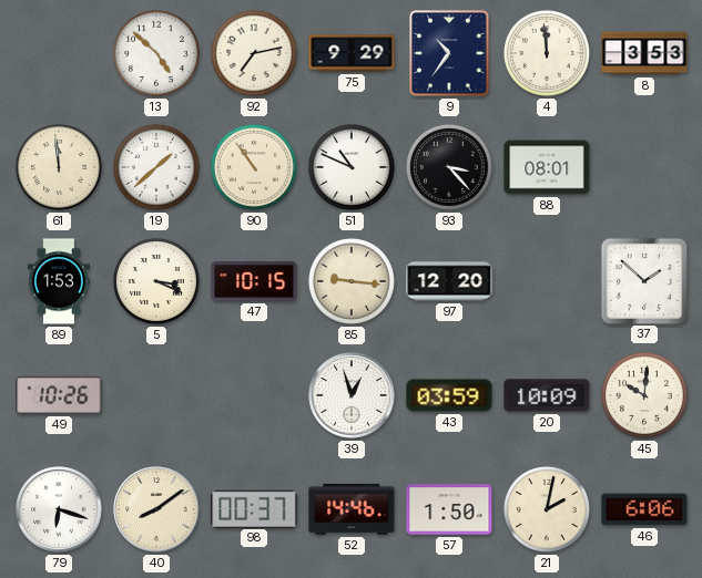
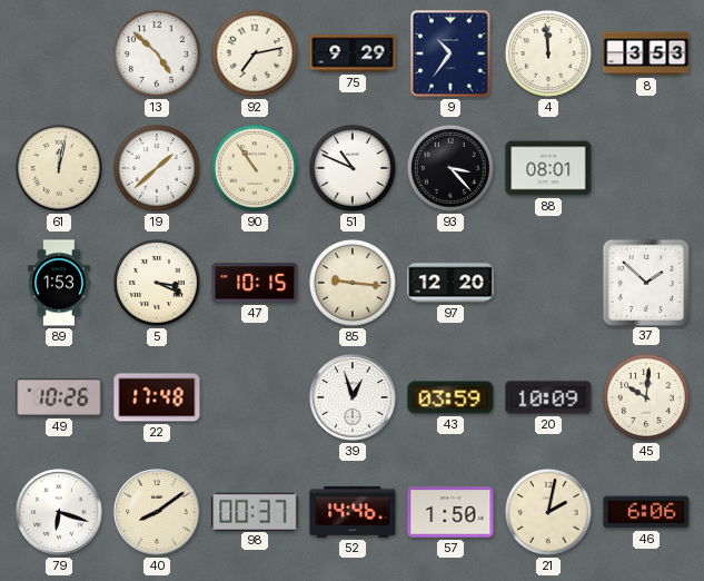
61: 11:59 -> 12:02
22: none -> 17:48
